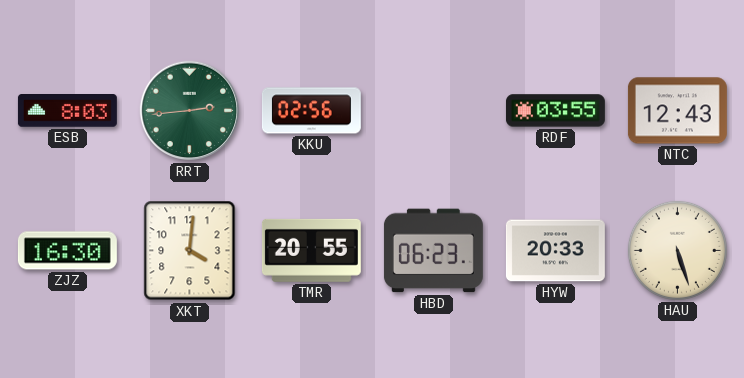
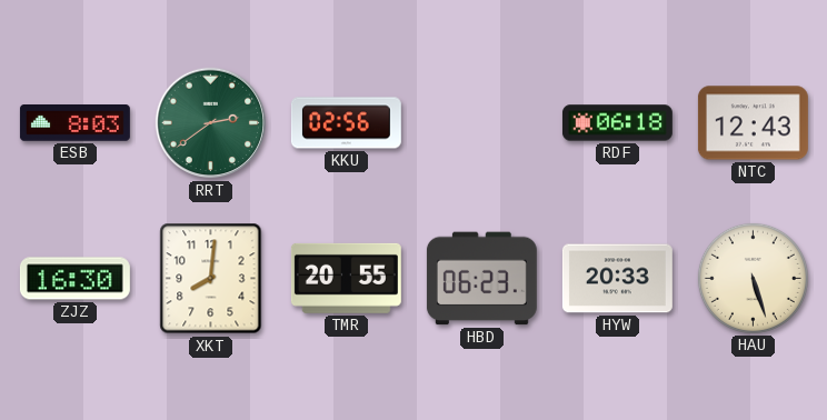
RRT: 2:44 -> 2:39
RDF: 03:55 -> 06:18
XKT: 4:01 -> 8:01
